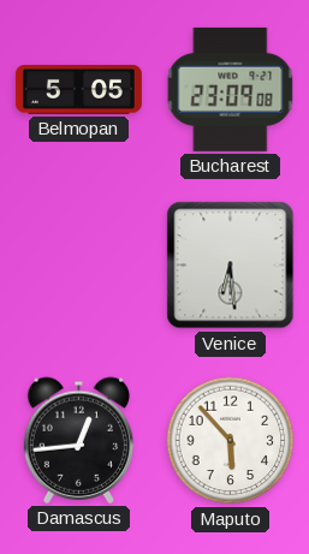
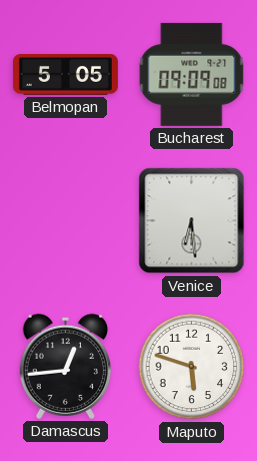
Bucharest: 23:09 -> 09:09
Maputo: 5:53 -> 5:48
